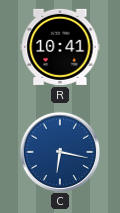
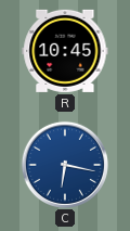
R: 10:41 -> 10:45
